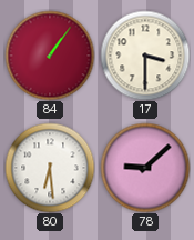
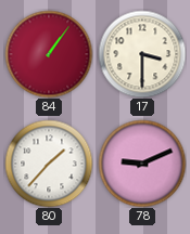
80: 6:29 -> 1:37
78: 9:08 -> 9:11
